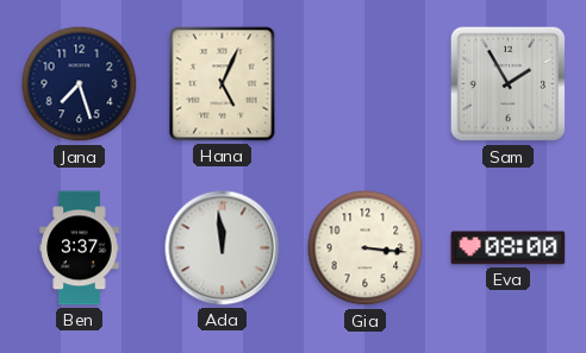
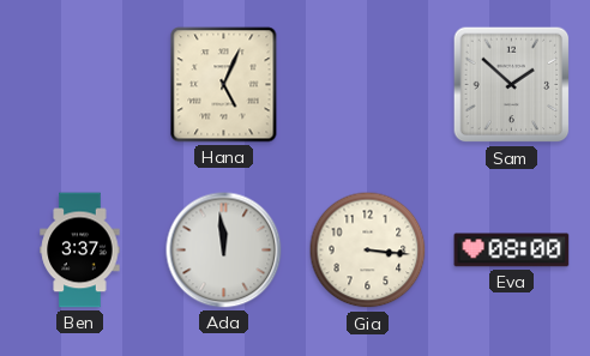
Jana: 7:27 -> none
Sam: 1:55 -> 1:52
